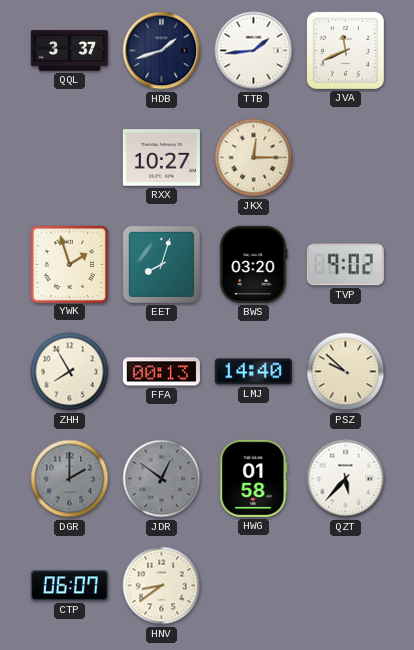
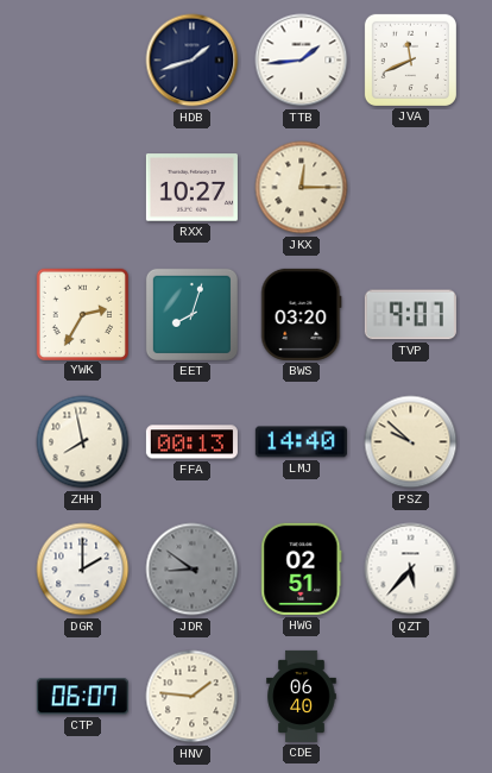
QQL: 3:37 -> none
YWK: 1:57 -> 2:35
TVP: 9:02 -> 9:07
ZHH: 7:55 -> 7:58
DGR dial: grey -> white
JDR: 12:51 -> 8:51
HWG: 01:58 -> 02:51
HNV: 8:39 -> 1:46
CDE: none -> 06:40
